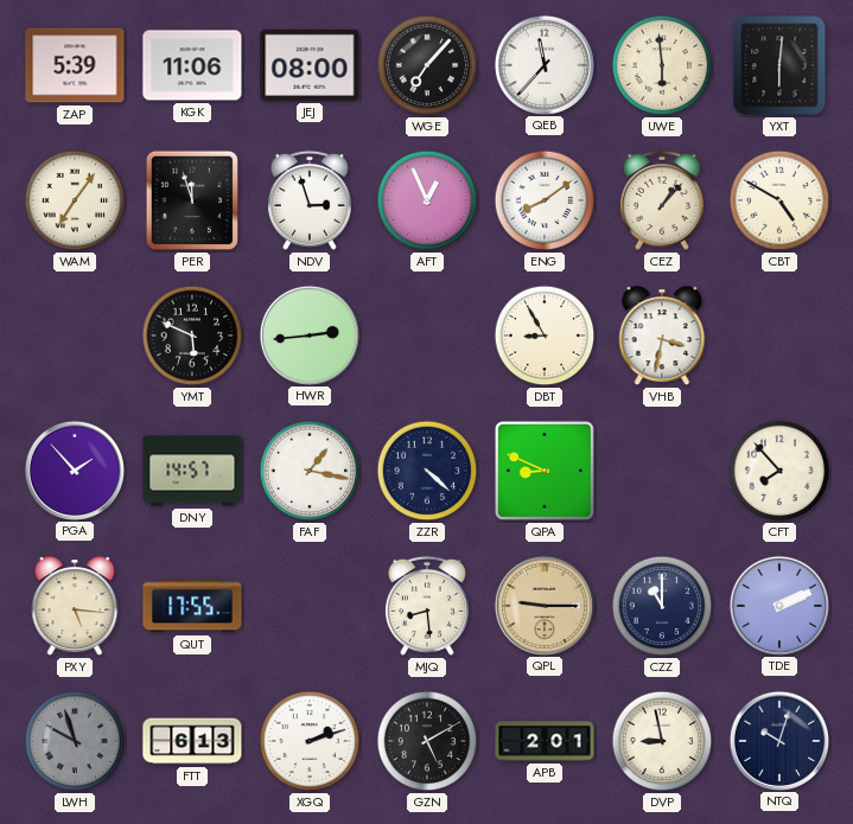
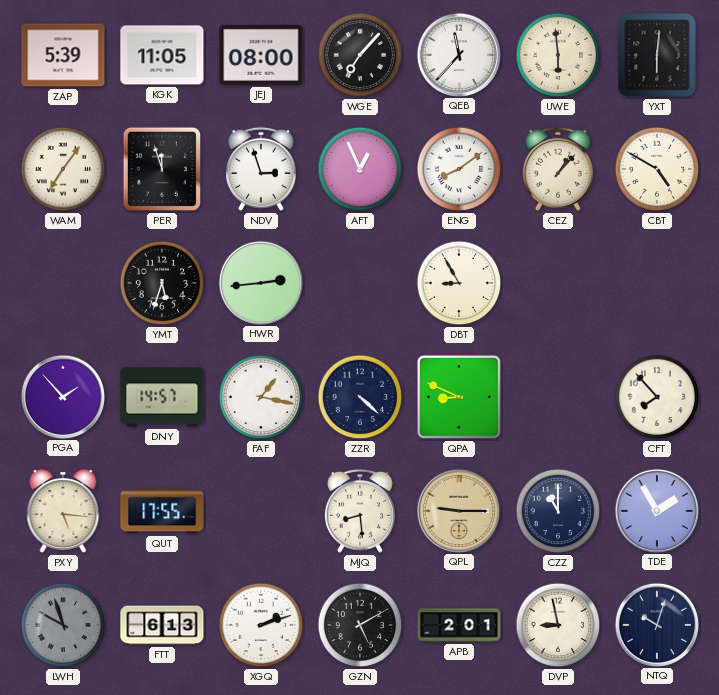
KGK: 11:06 -> 11:05
YMT: 5:49 -> 5:33
VHB: 3:32 -> none
TDE: 2:11 -> 1:55
